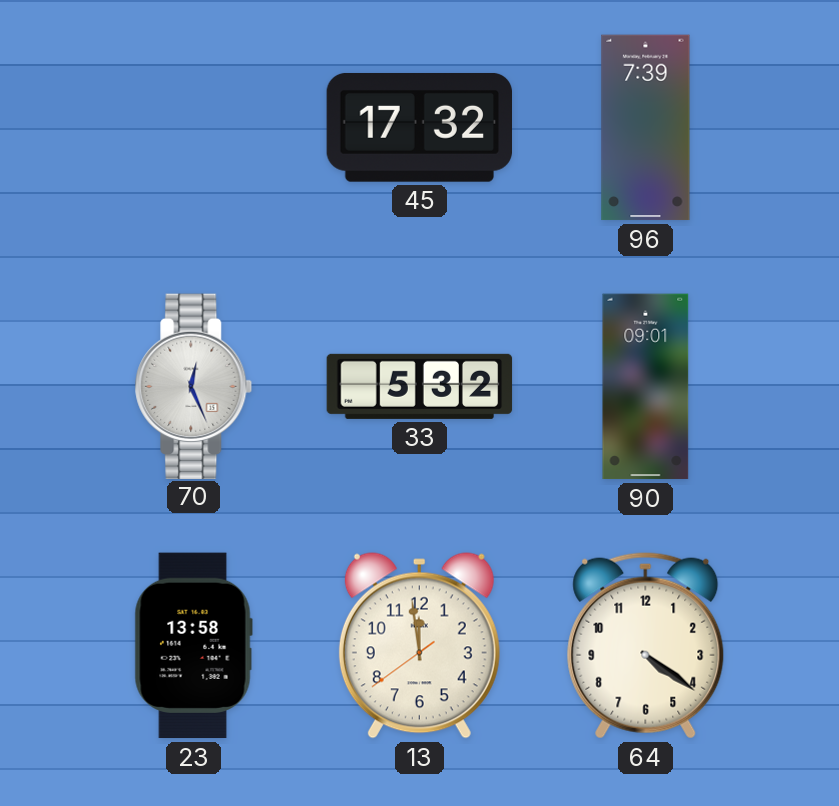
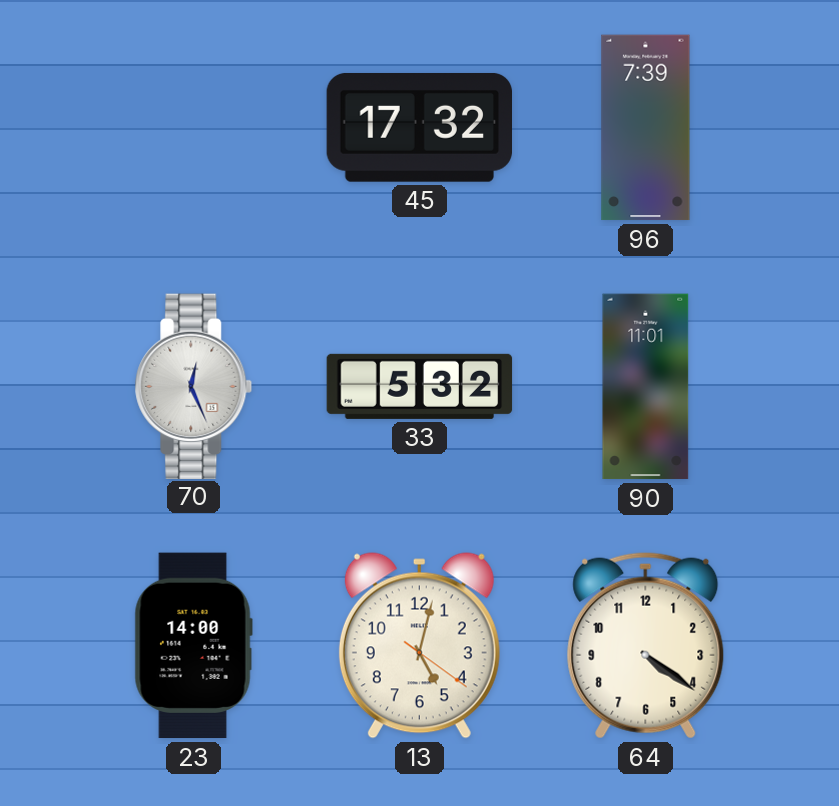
90: 09:01 -> 11:01
23: 13:58 -> 14:00
13: 11:58 -> 5:02
